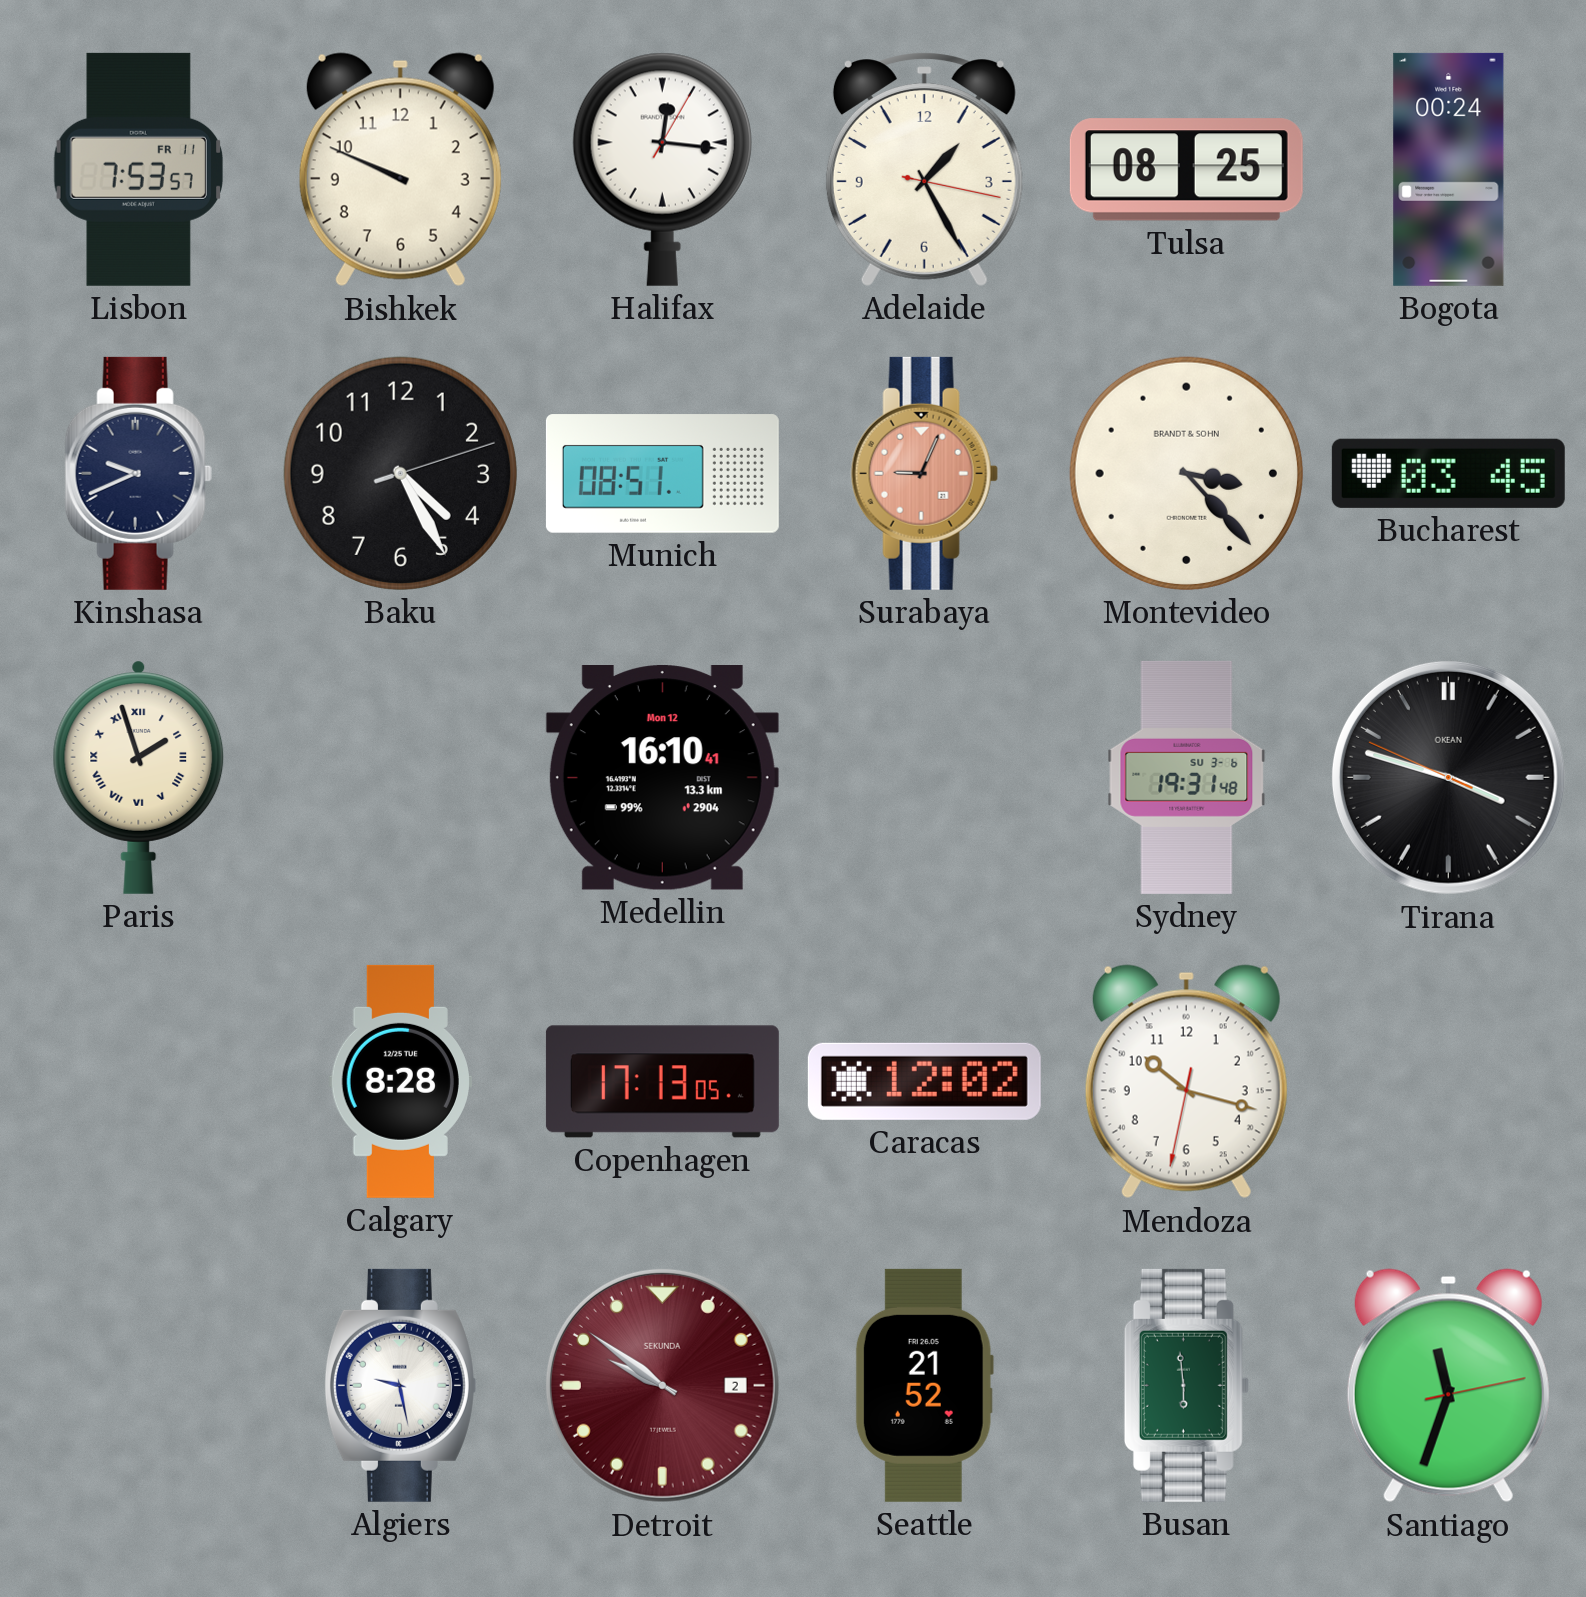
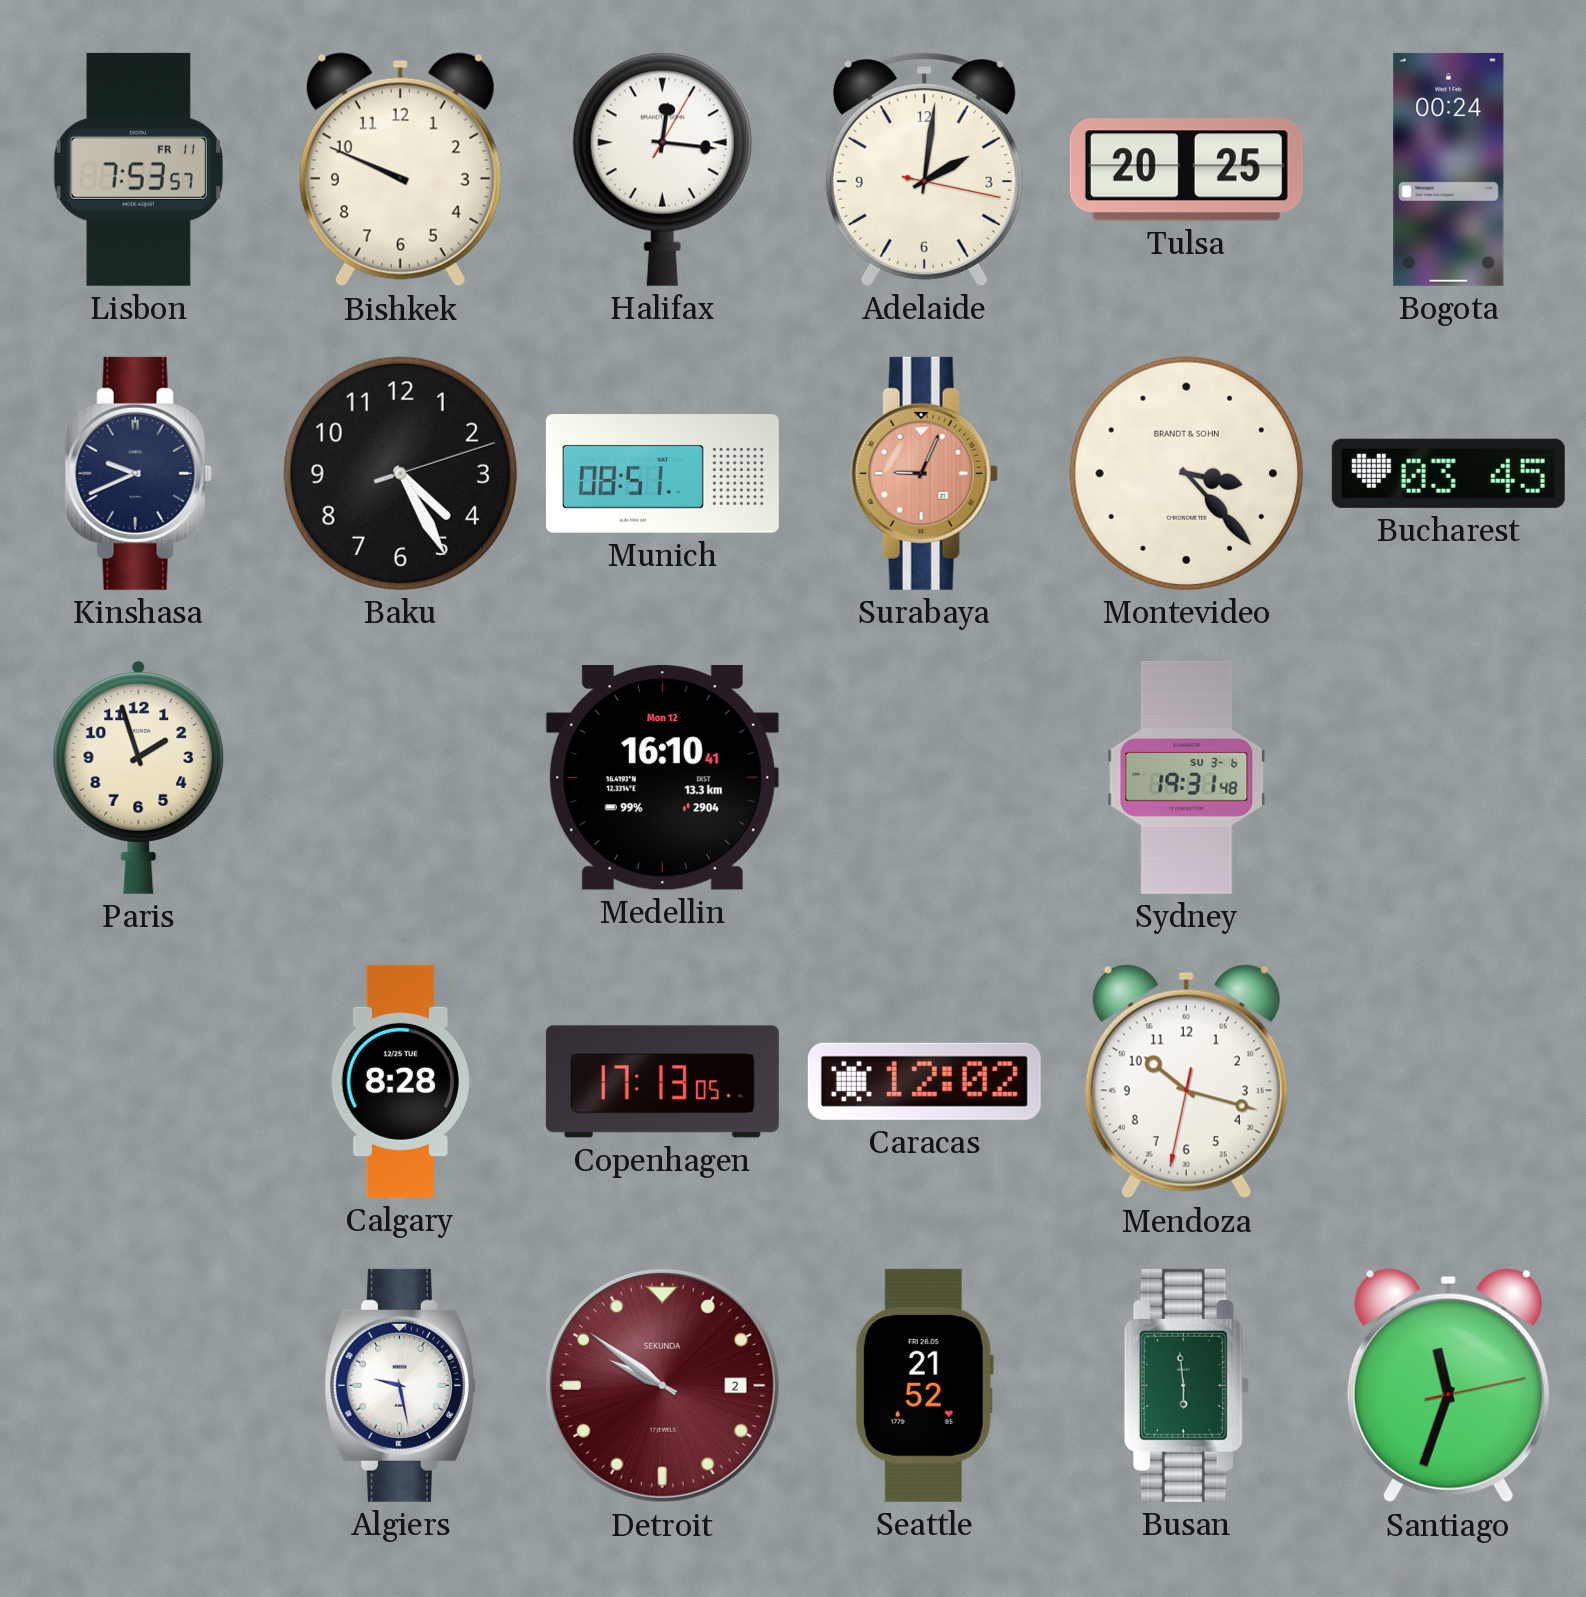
Adelaide: 1:25 -> 2:01
Tulsa: 08:25 -> 20:25
Paris numerals: Roman -> Arabic
Tirana: 3:47 -> none
